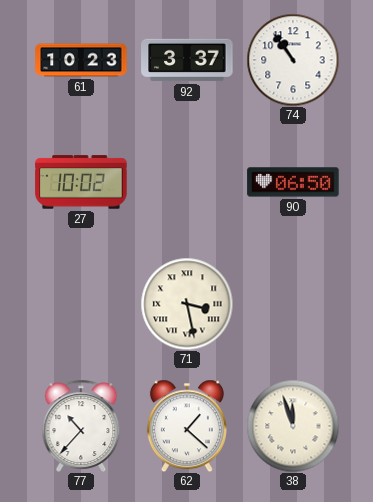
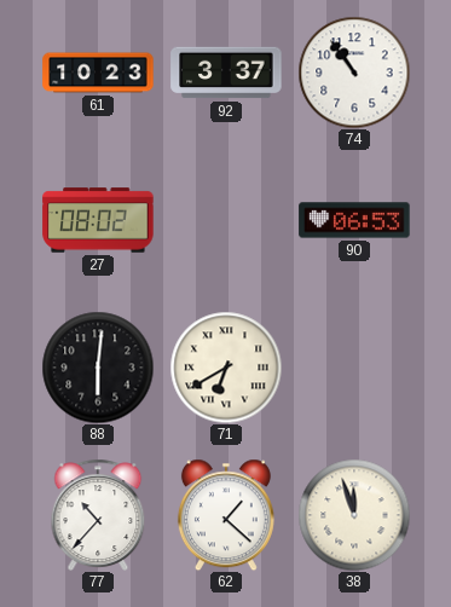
27: 10:02 -> 08:02
90: 06:50 -> 06:53
88: none -> 6:01
71: 3:28 -> 6:40
